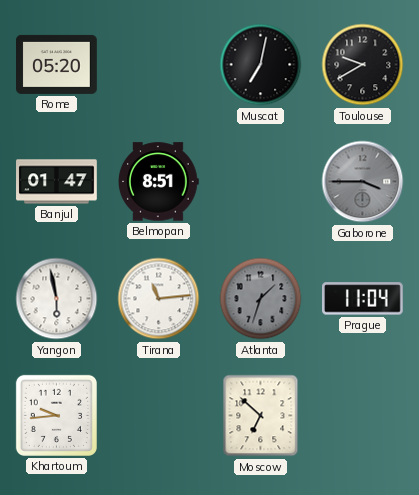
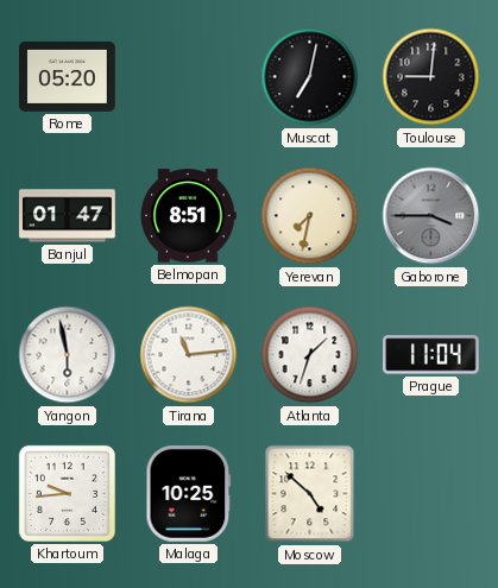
Toulouse: 9:40 -> 9:01
Yerevan: none -> 7:32
Atlanta dial: grey -> white
Malaga: none -> 10:25
Moscow: 6:52 -> 4:52
